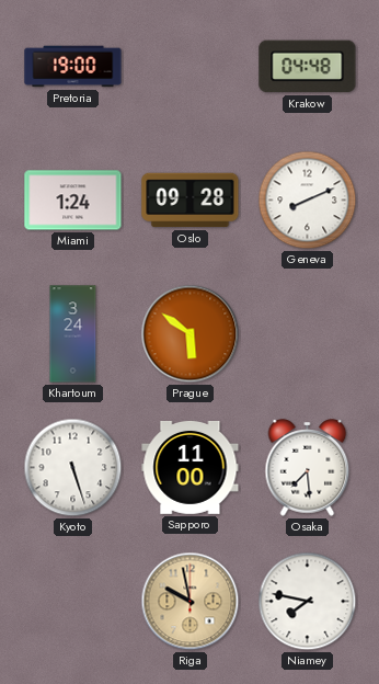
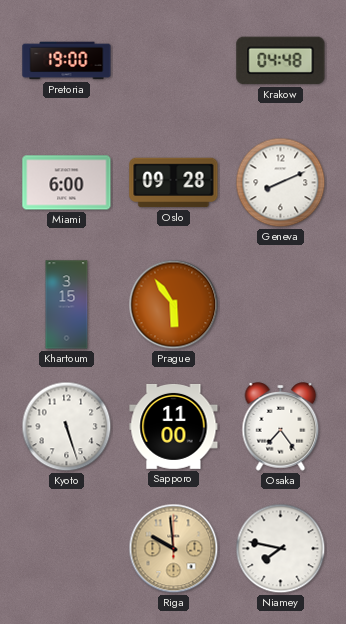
Miami: 1:24 -> 6:00
Khartoum: 3:24 -> 3:15
Prague: 5:51 -> 5:54
Osaka: 7:29 -> 7:24
Riga: 9:58 -> 9:59
